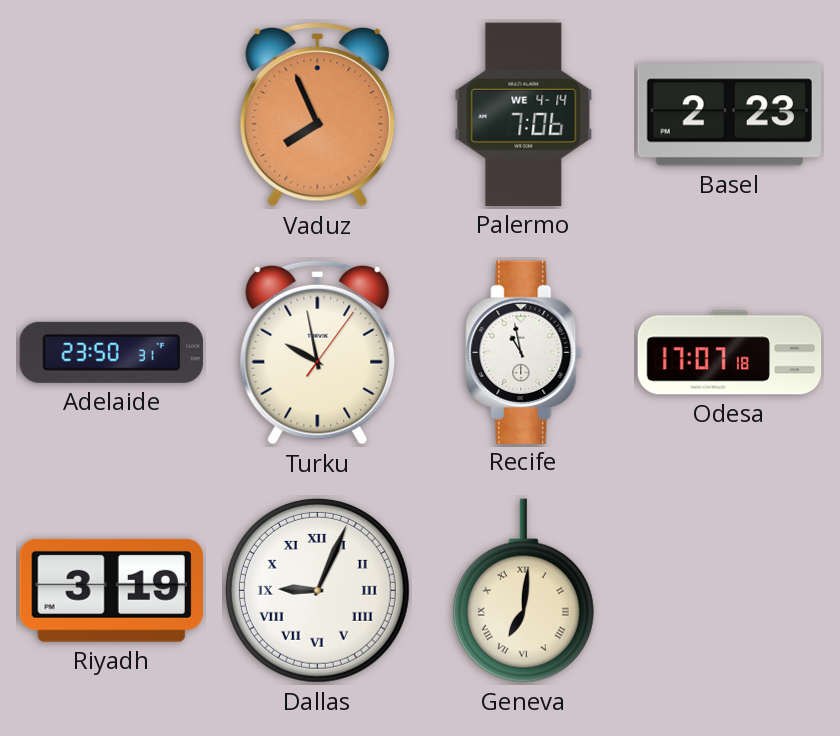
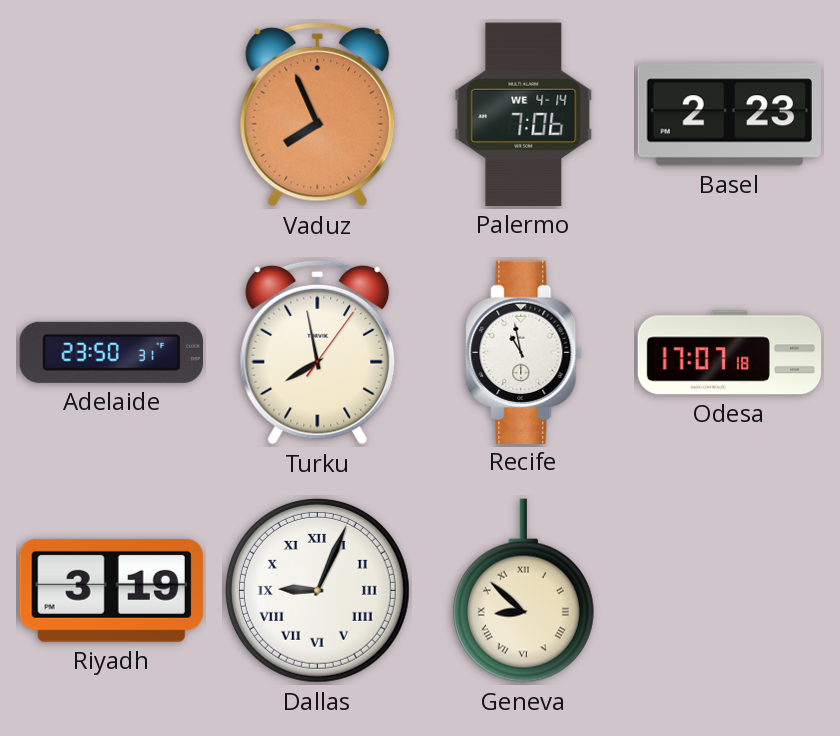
Turku: 9:58 -> 7:58
Geneva: 7:01 -> 8:52
